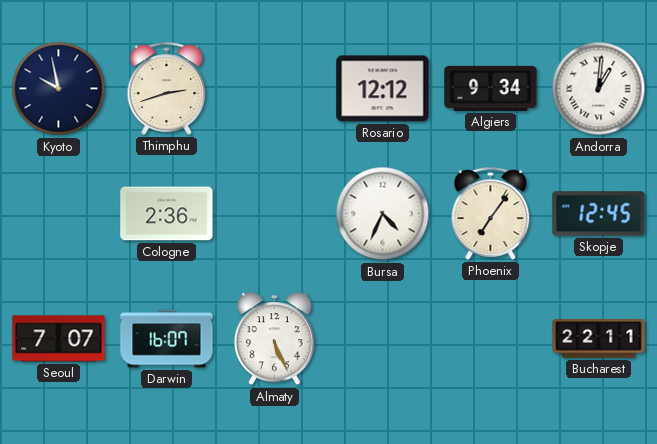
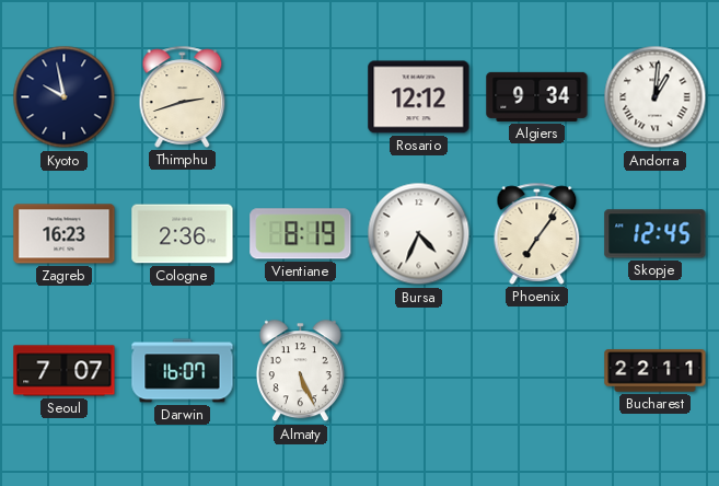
Zagreb: none -> 16:23
Vientiane: none -> 8:19
